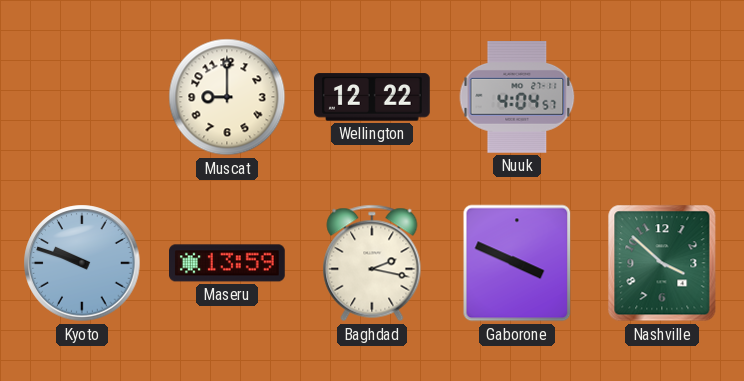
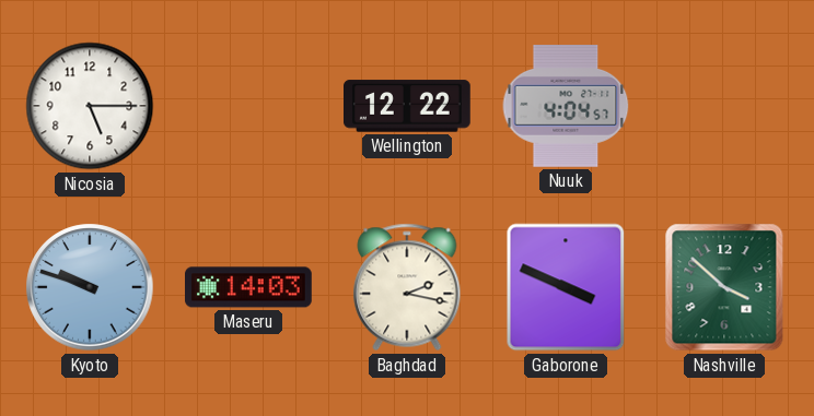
Nicosia: none -> 5:15
Muscat: 9:00 -> none
Maseru: 13:59 -> 14:03
